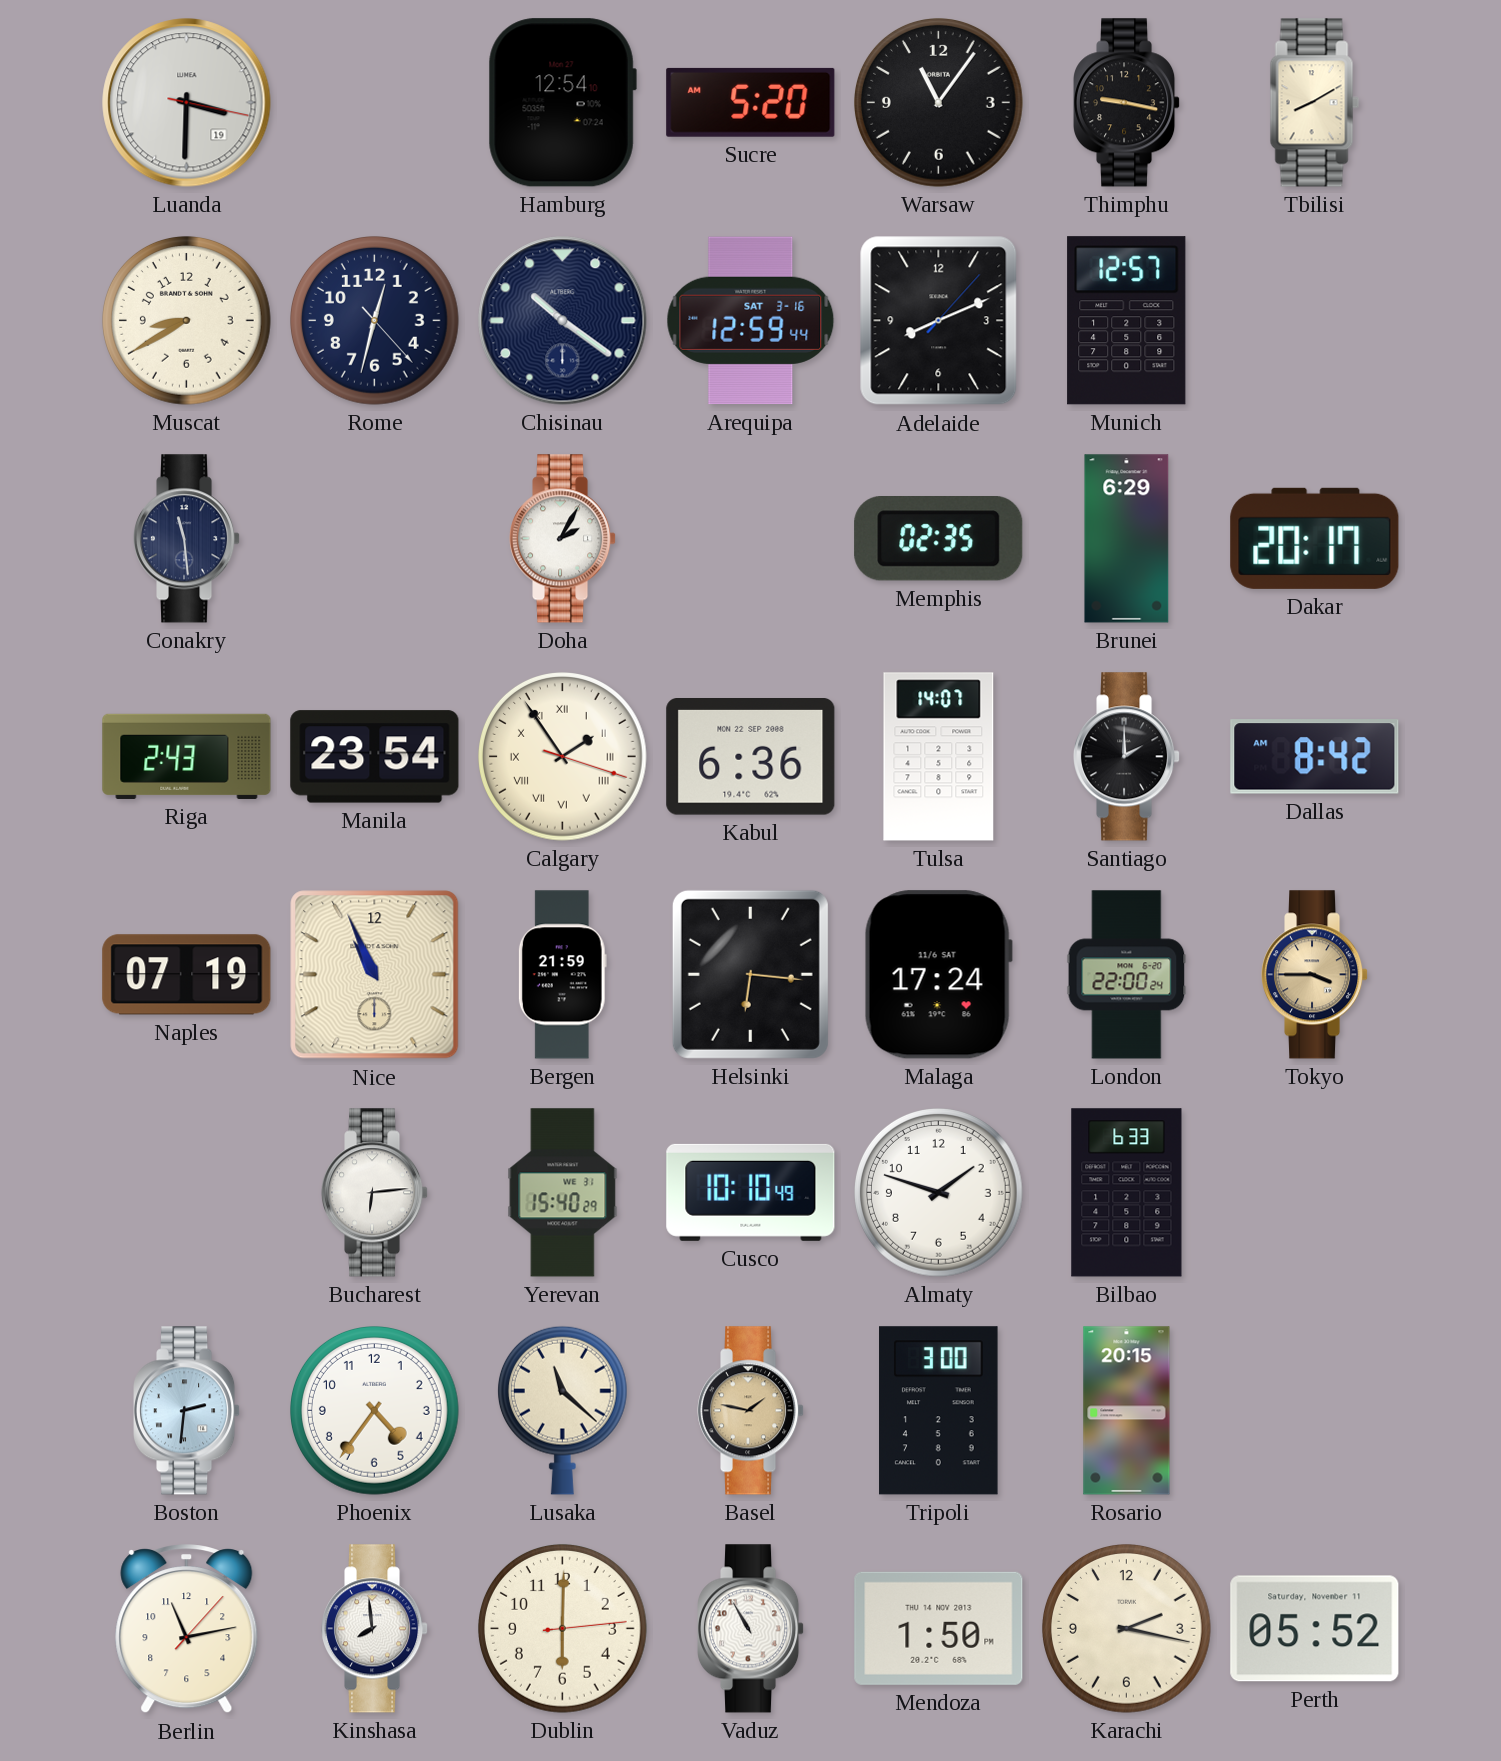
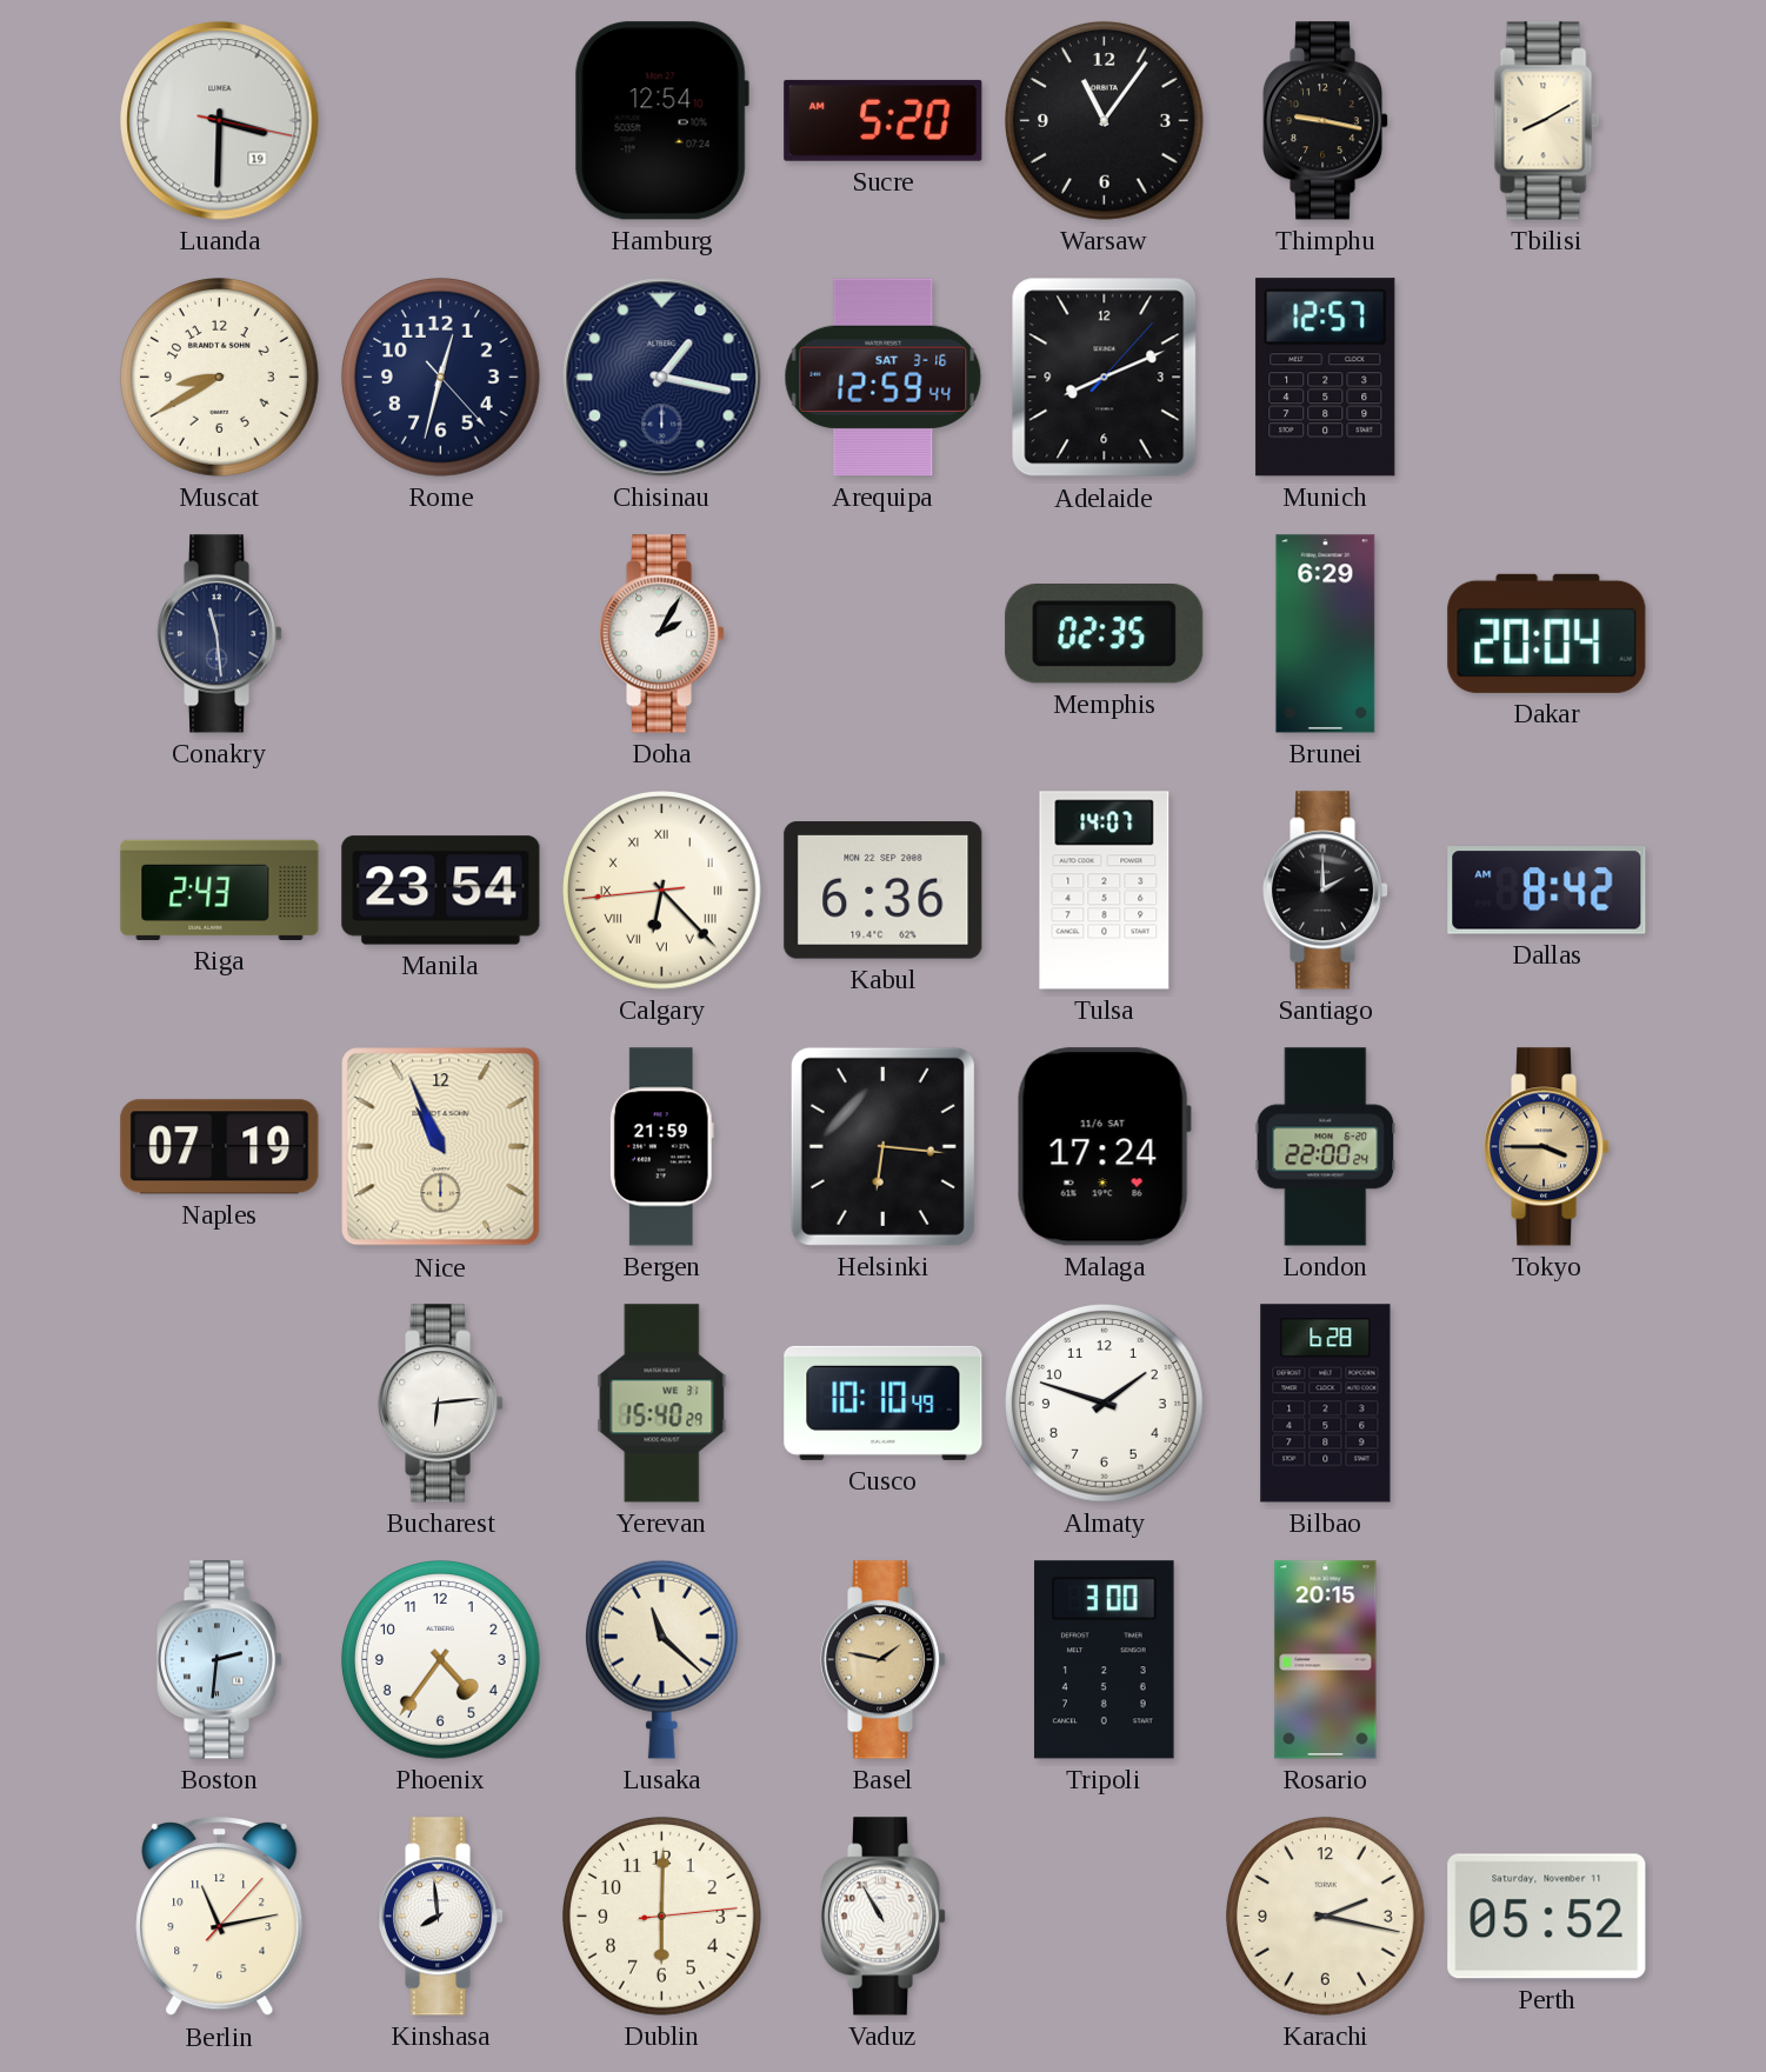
Chisinau: 10:21 -> 1:17
Dakar: 20:17 -> 20:04
Calgary: 1:54 -> 6:22
Bilbao: 6:33 -> 6:28
Mendoza: 1:50 -> none
